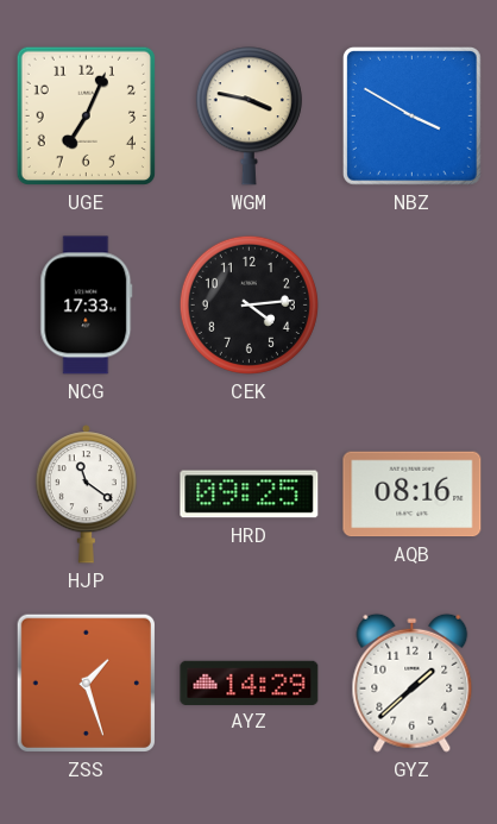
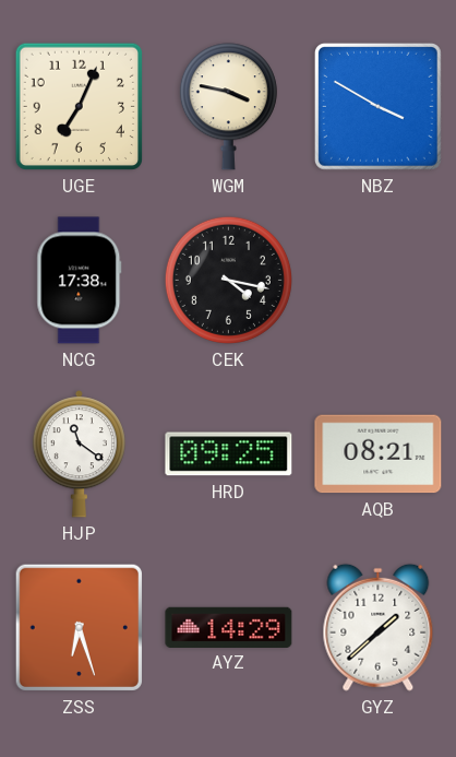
NCG: 17:33 -> 17:38
CEK: 4:14 -> 4:17
AQB: 08:16 -> 08:21
ZSS: 1:27 -> 6:27
